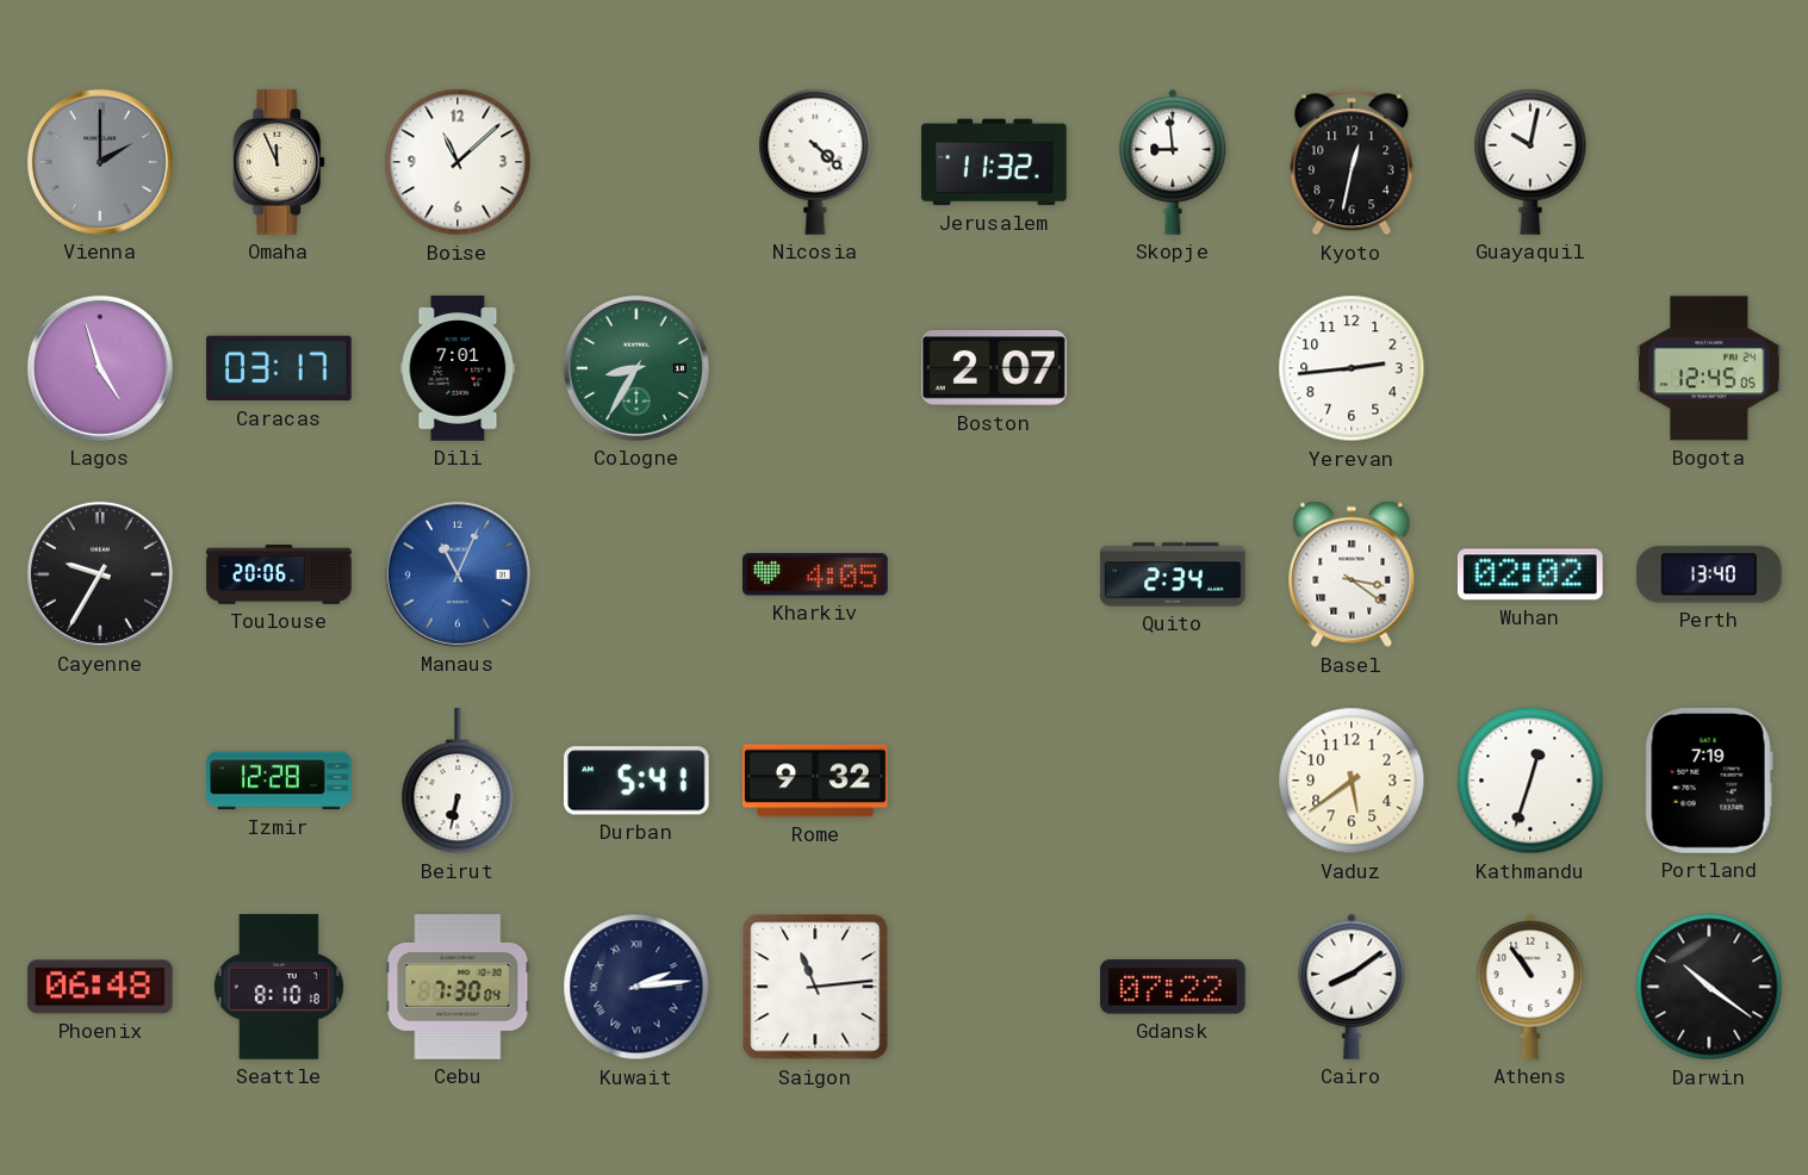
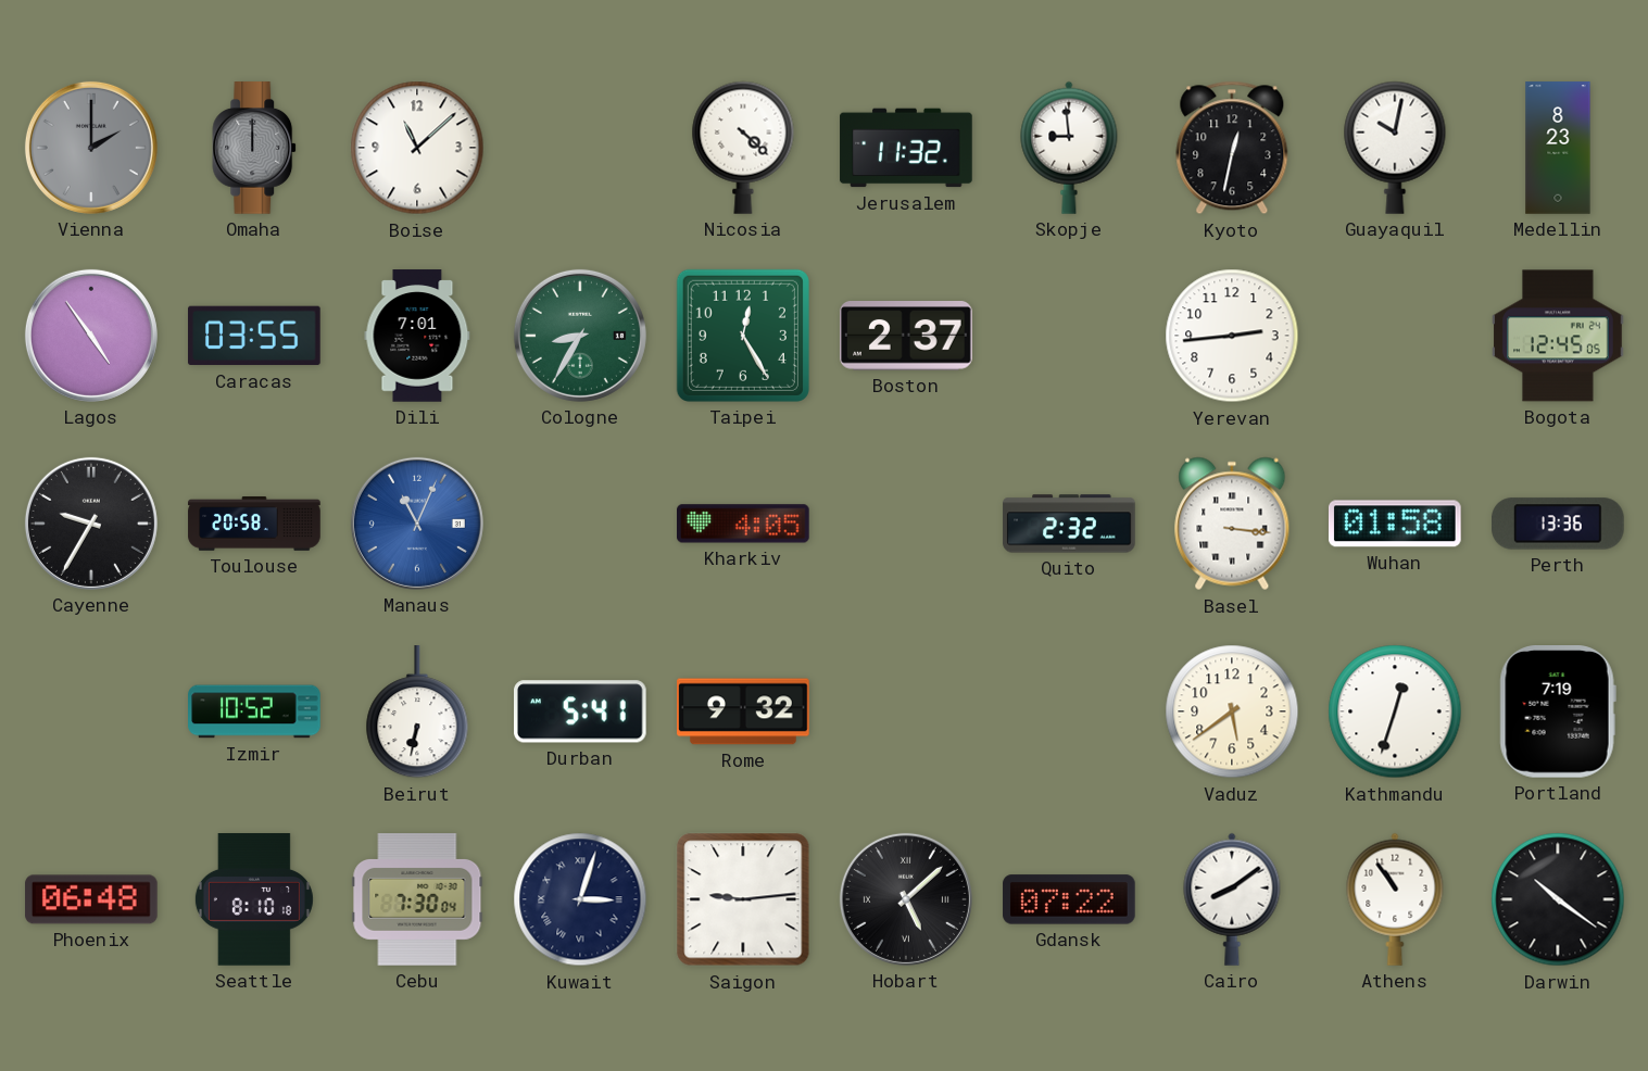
Omaha: 11:56 -> 12:00
Omaha dial: cream -> grey
Medellin: none -> 8:23
Lagos: 4:57 -> 4:54
Caracas: 03:17 -> 03:55
Taipei: none -> 12:25
Boston: 2:07 -> 2:37
Toulouse: 20:06 -> 20:58
Quito: 2:34 -> 2:32
Basel: 3:21 -> 3:16
Wuhan: 02:02 -> 01:58
Perth: 13:40 -> 13:36
Izmir: 12:28 -> 10:52
Kuwait: 2:14 -> 3:03
Saigon: 11:14 -> 9:14
Hobart: none -> 5:08
